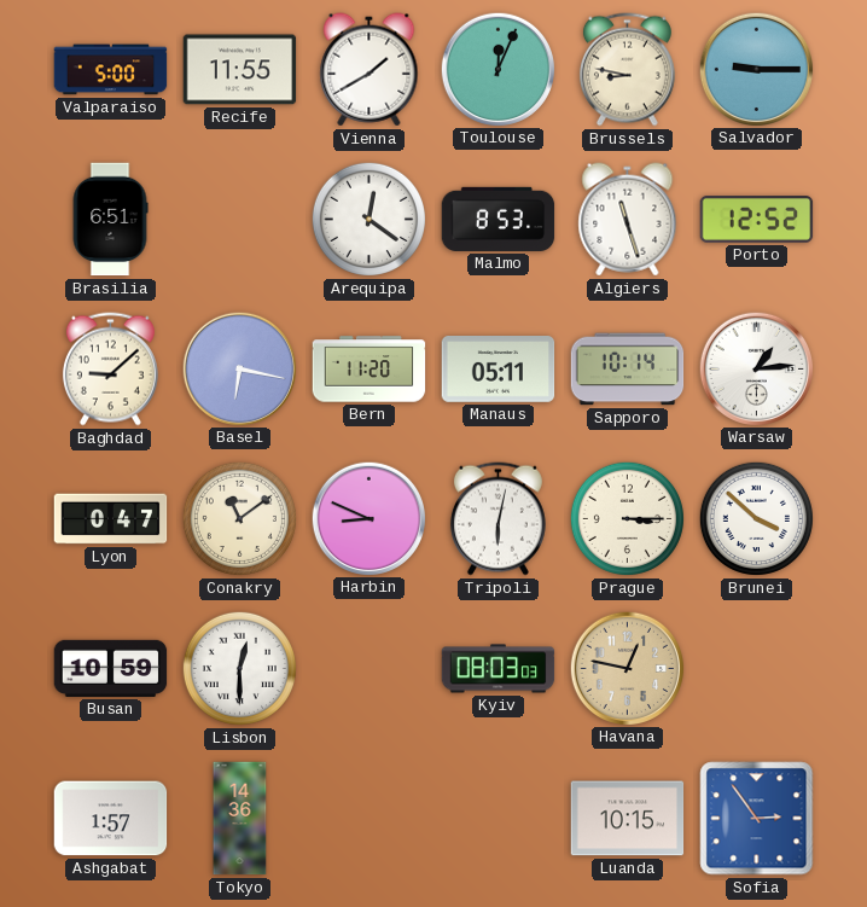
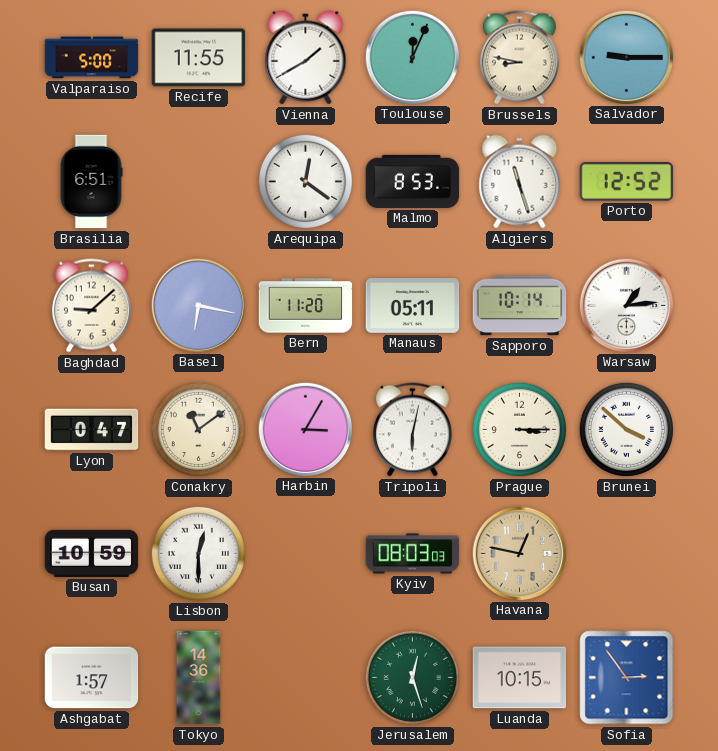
Harbin: 8:49 -> 3:05
Jerusalem: none -> 12:27
